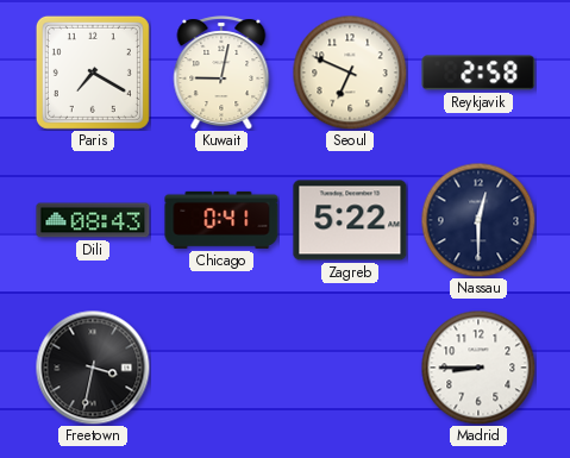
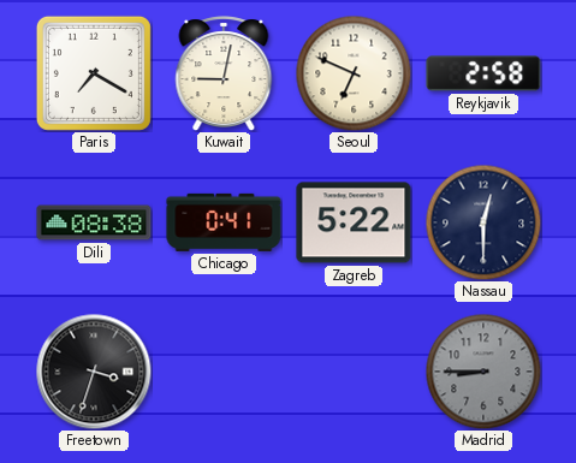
Dili: 08:43 -> 08:38
Freetown: 3:32 -> 3:33
Madrid dial: white -> grey
